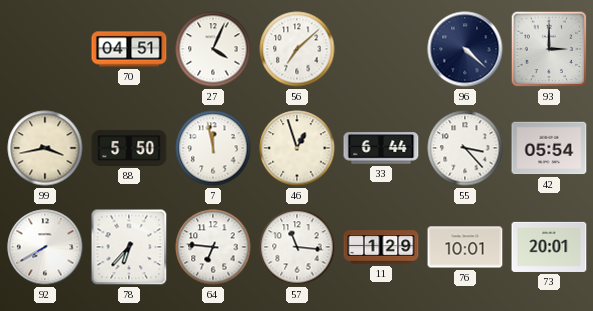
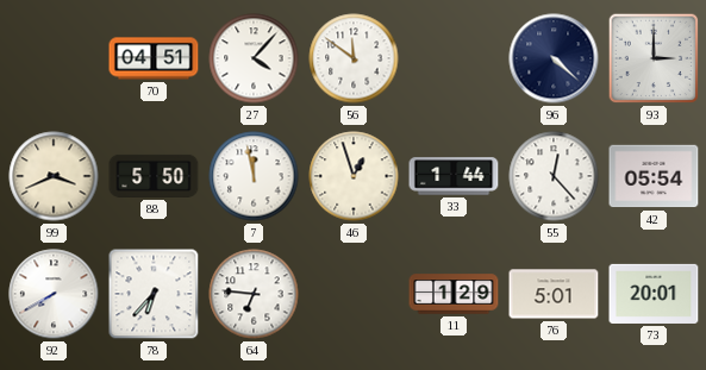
27: 4:04 -> 4:07
56: 7:08 -> 11:51
99: 3:43 -> 3:41
33: 6:44 -> 1:44
55: 3:23 -> 12:23
57: 11:16 -> none
76: 10:01 -> 5:01
